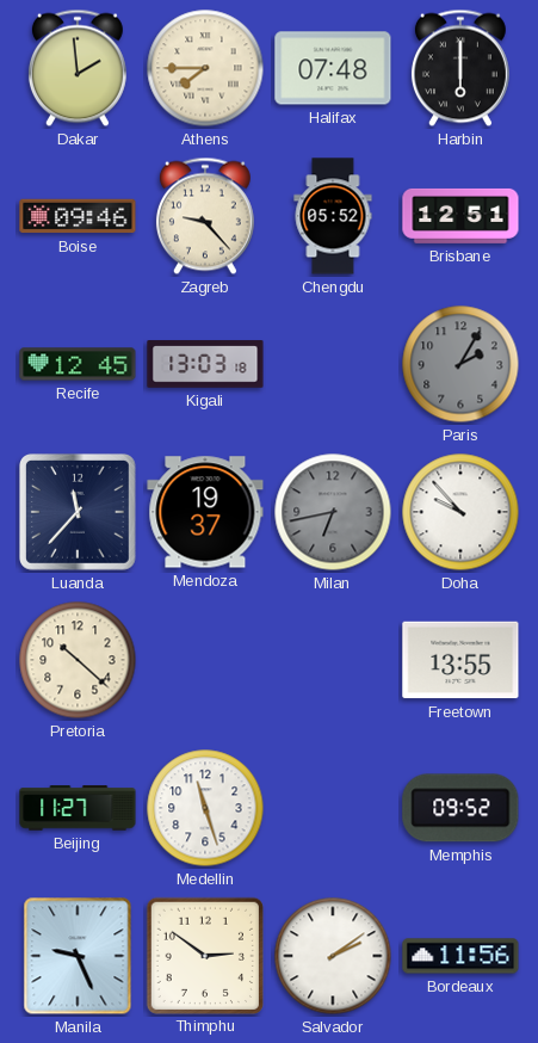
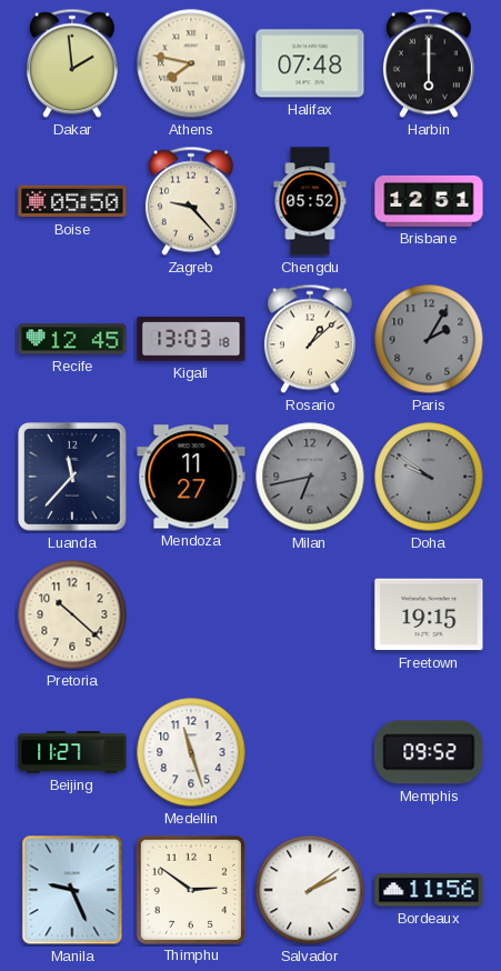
Athens: 7:45 -> 7:47
Boise: 09:46 -> 05:50
Rosario: none -> 1:08
Mendoza: 19:37 -> 11:27
Doha: 9:53 -> 9:51
Doha dial: white -> grey
Freetown: 13:55 -> 19:15
